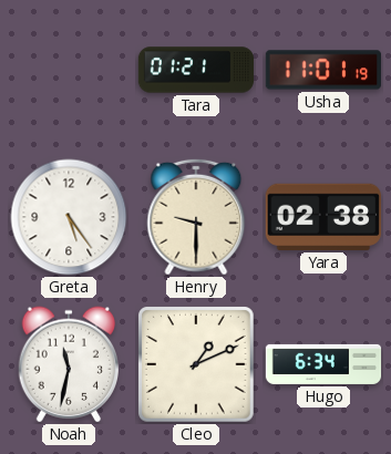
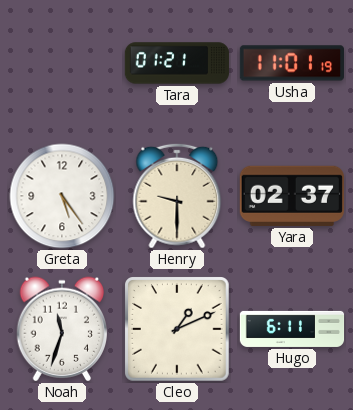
Yara: 02:38 -> 02:37
Noah: 11:32 -> 11:33
Hugo: 6:34 -> 6:11
